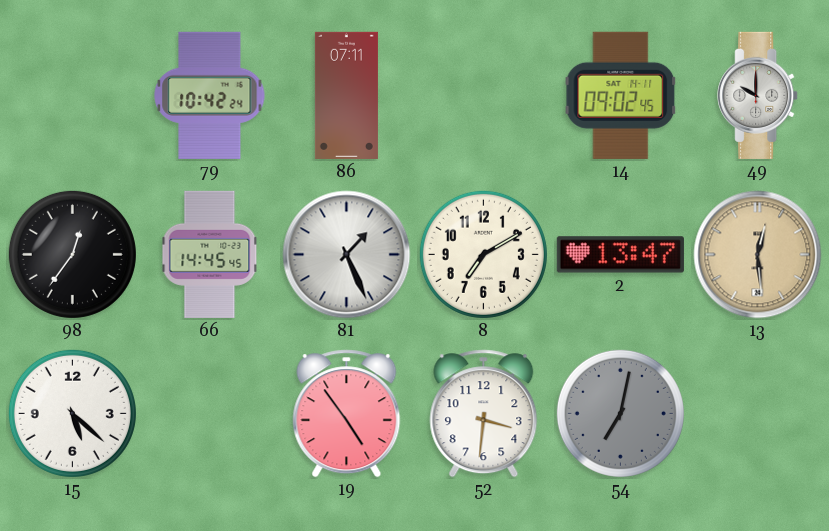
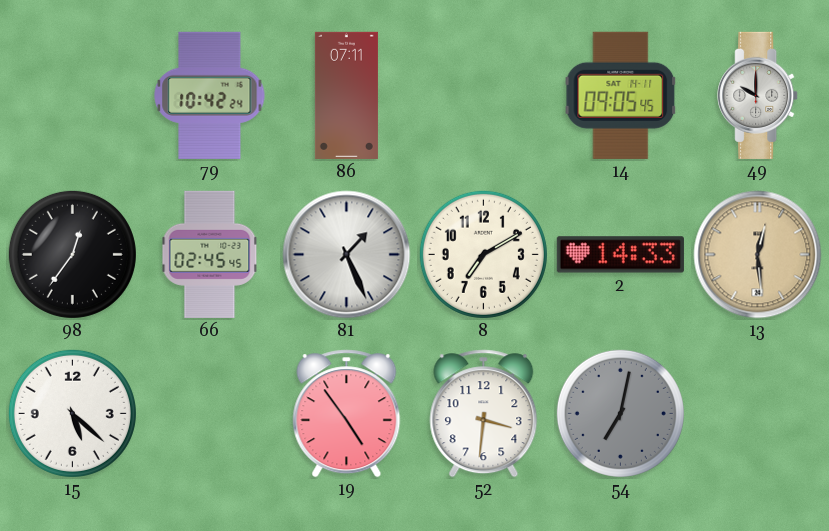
14: 09:02 -> 09:05
66: 14:45 -> 02:45
2: 13:47 -> 14:33
